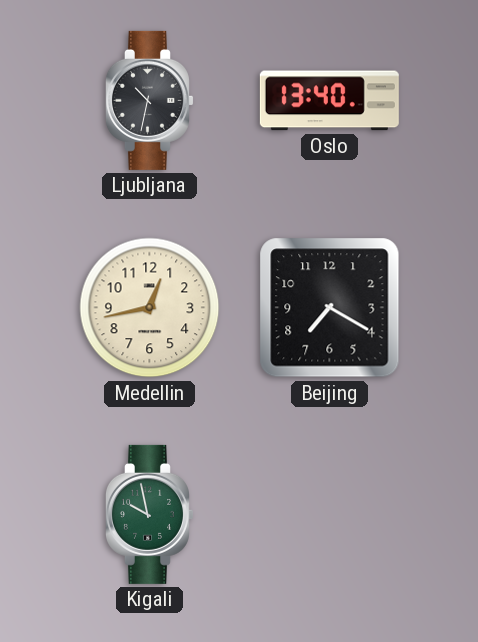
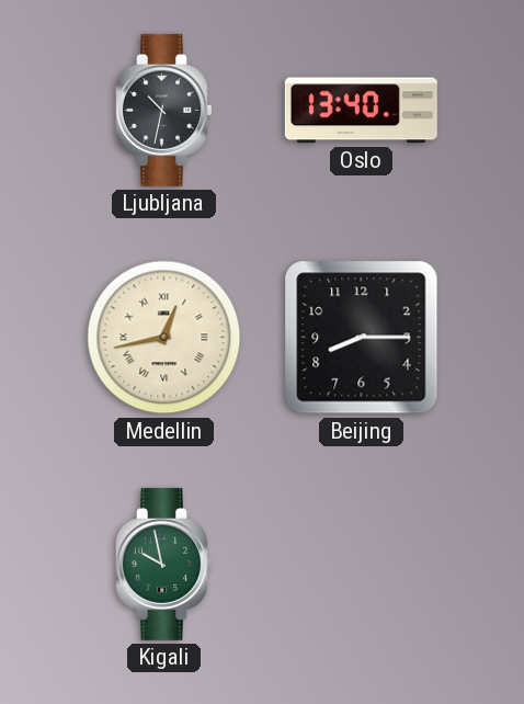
Medellin numerals: Arabic -> Roman
Beijing: 7:20 -> 8:15
